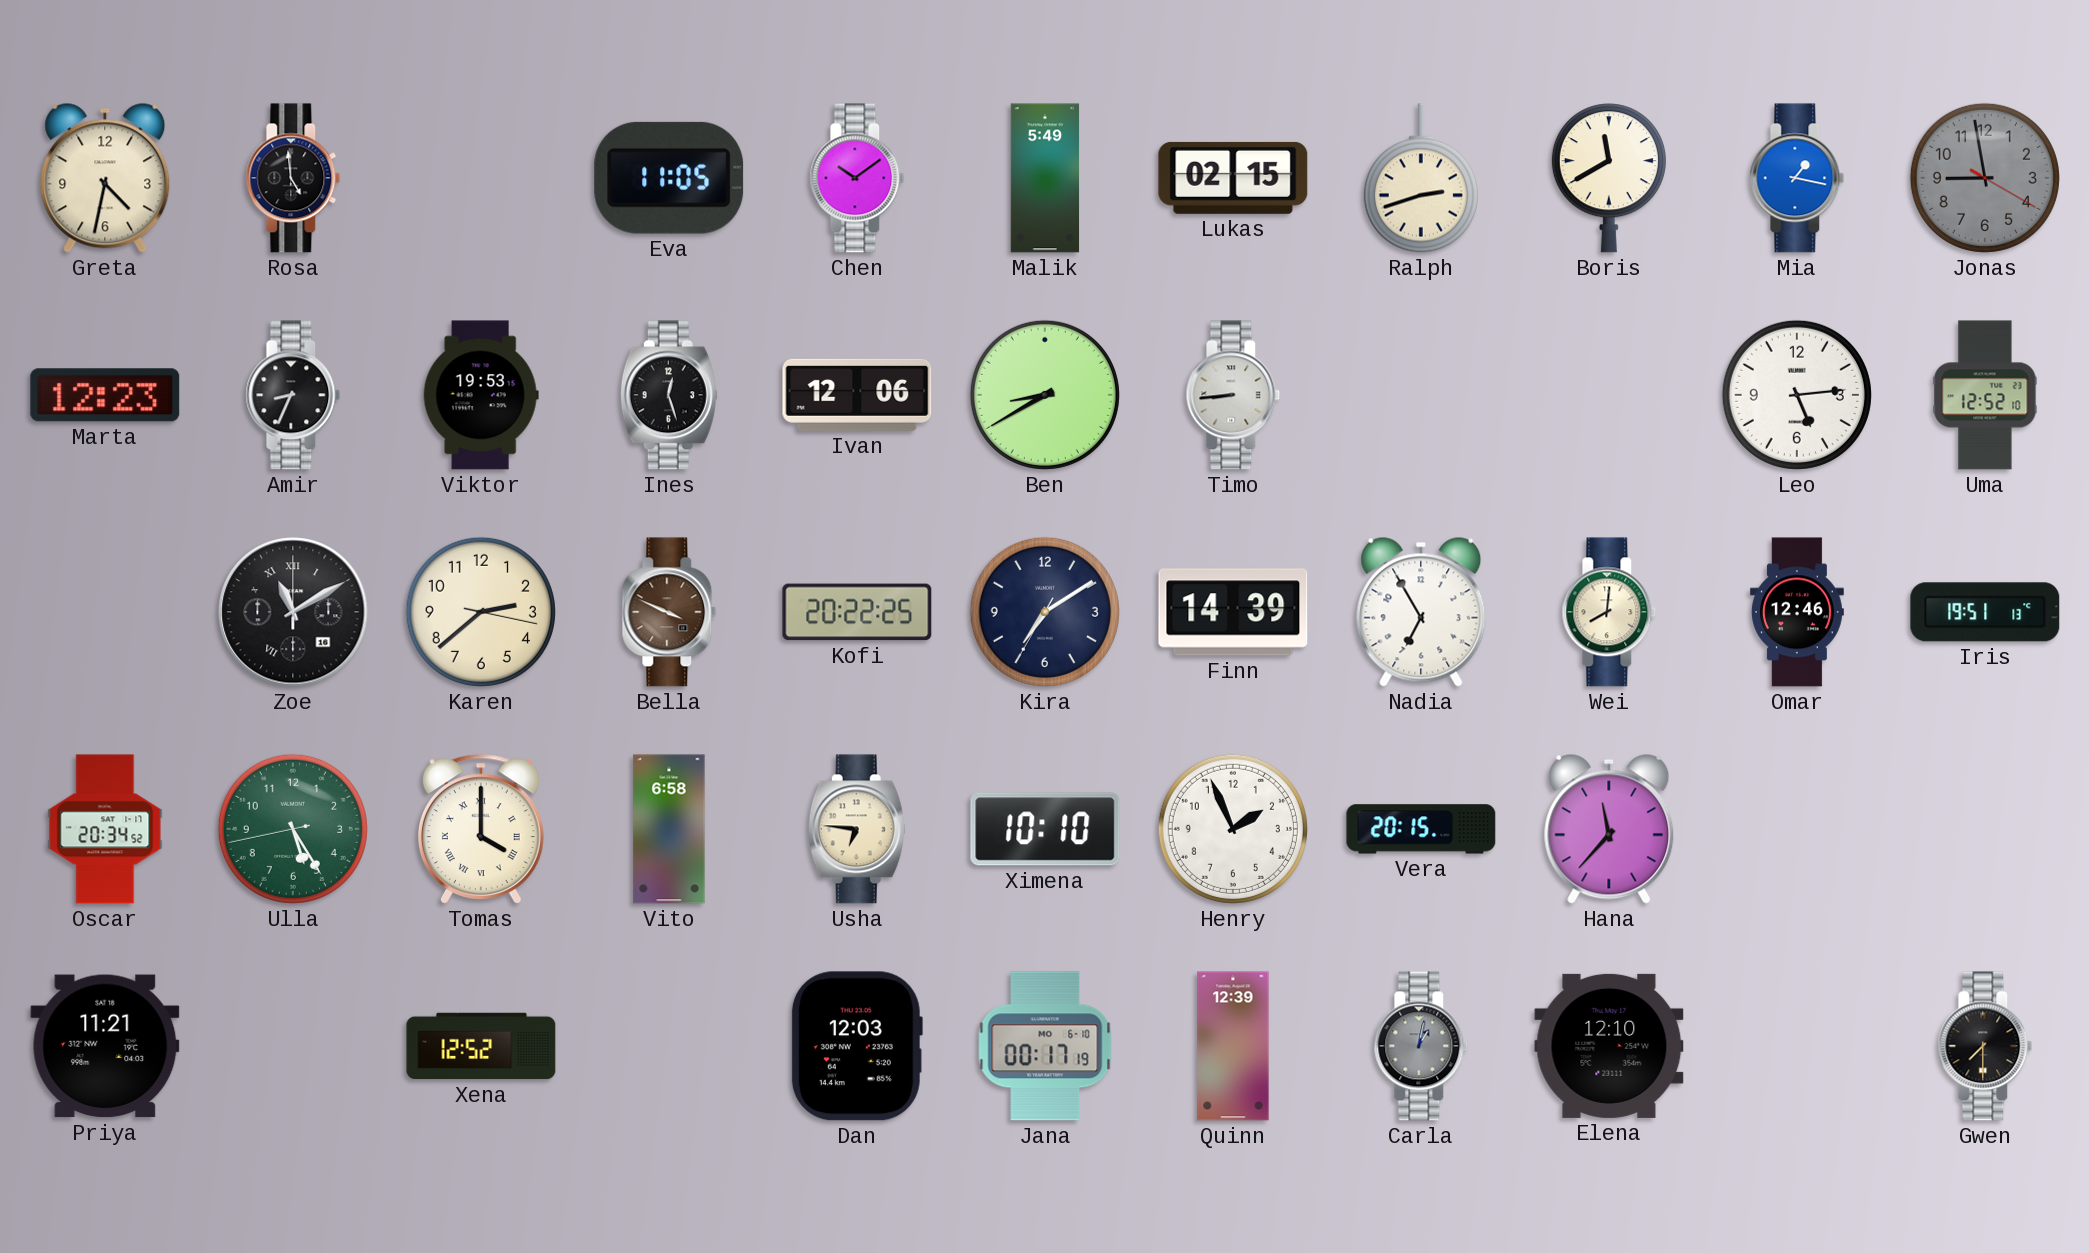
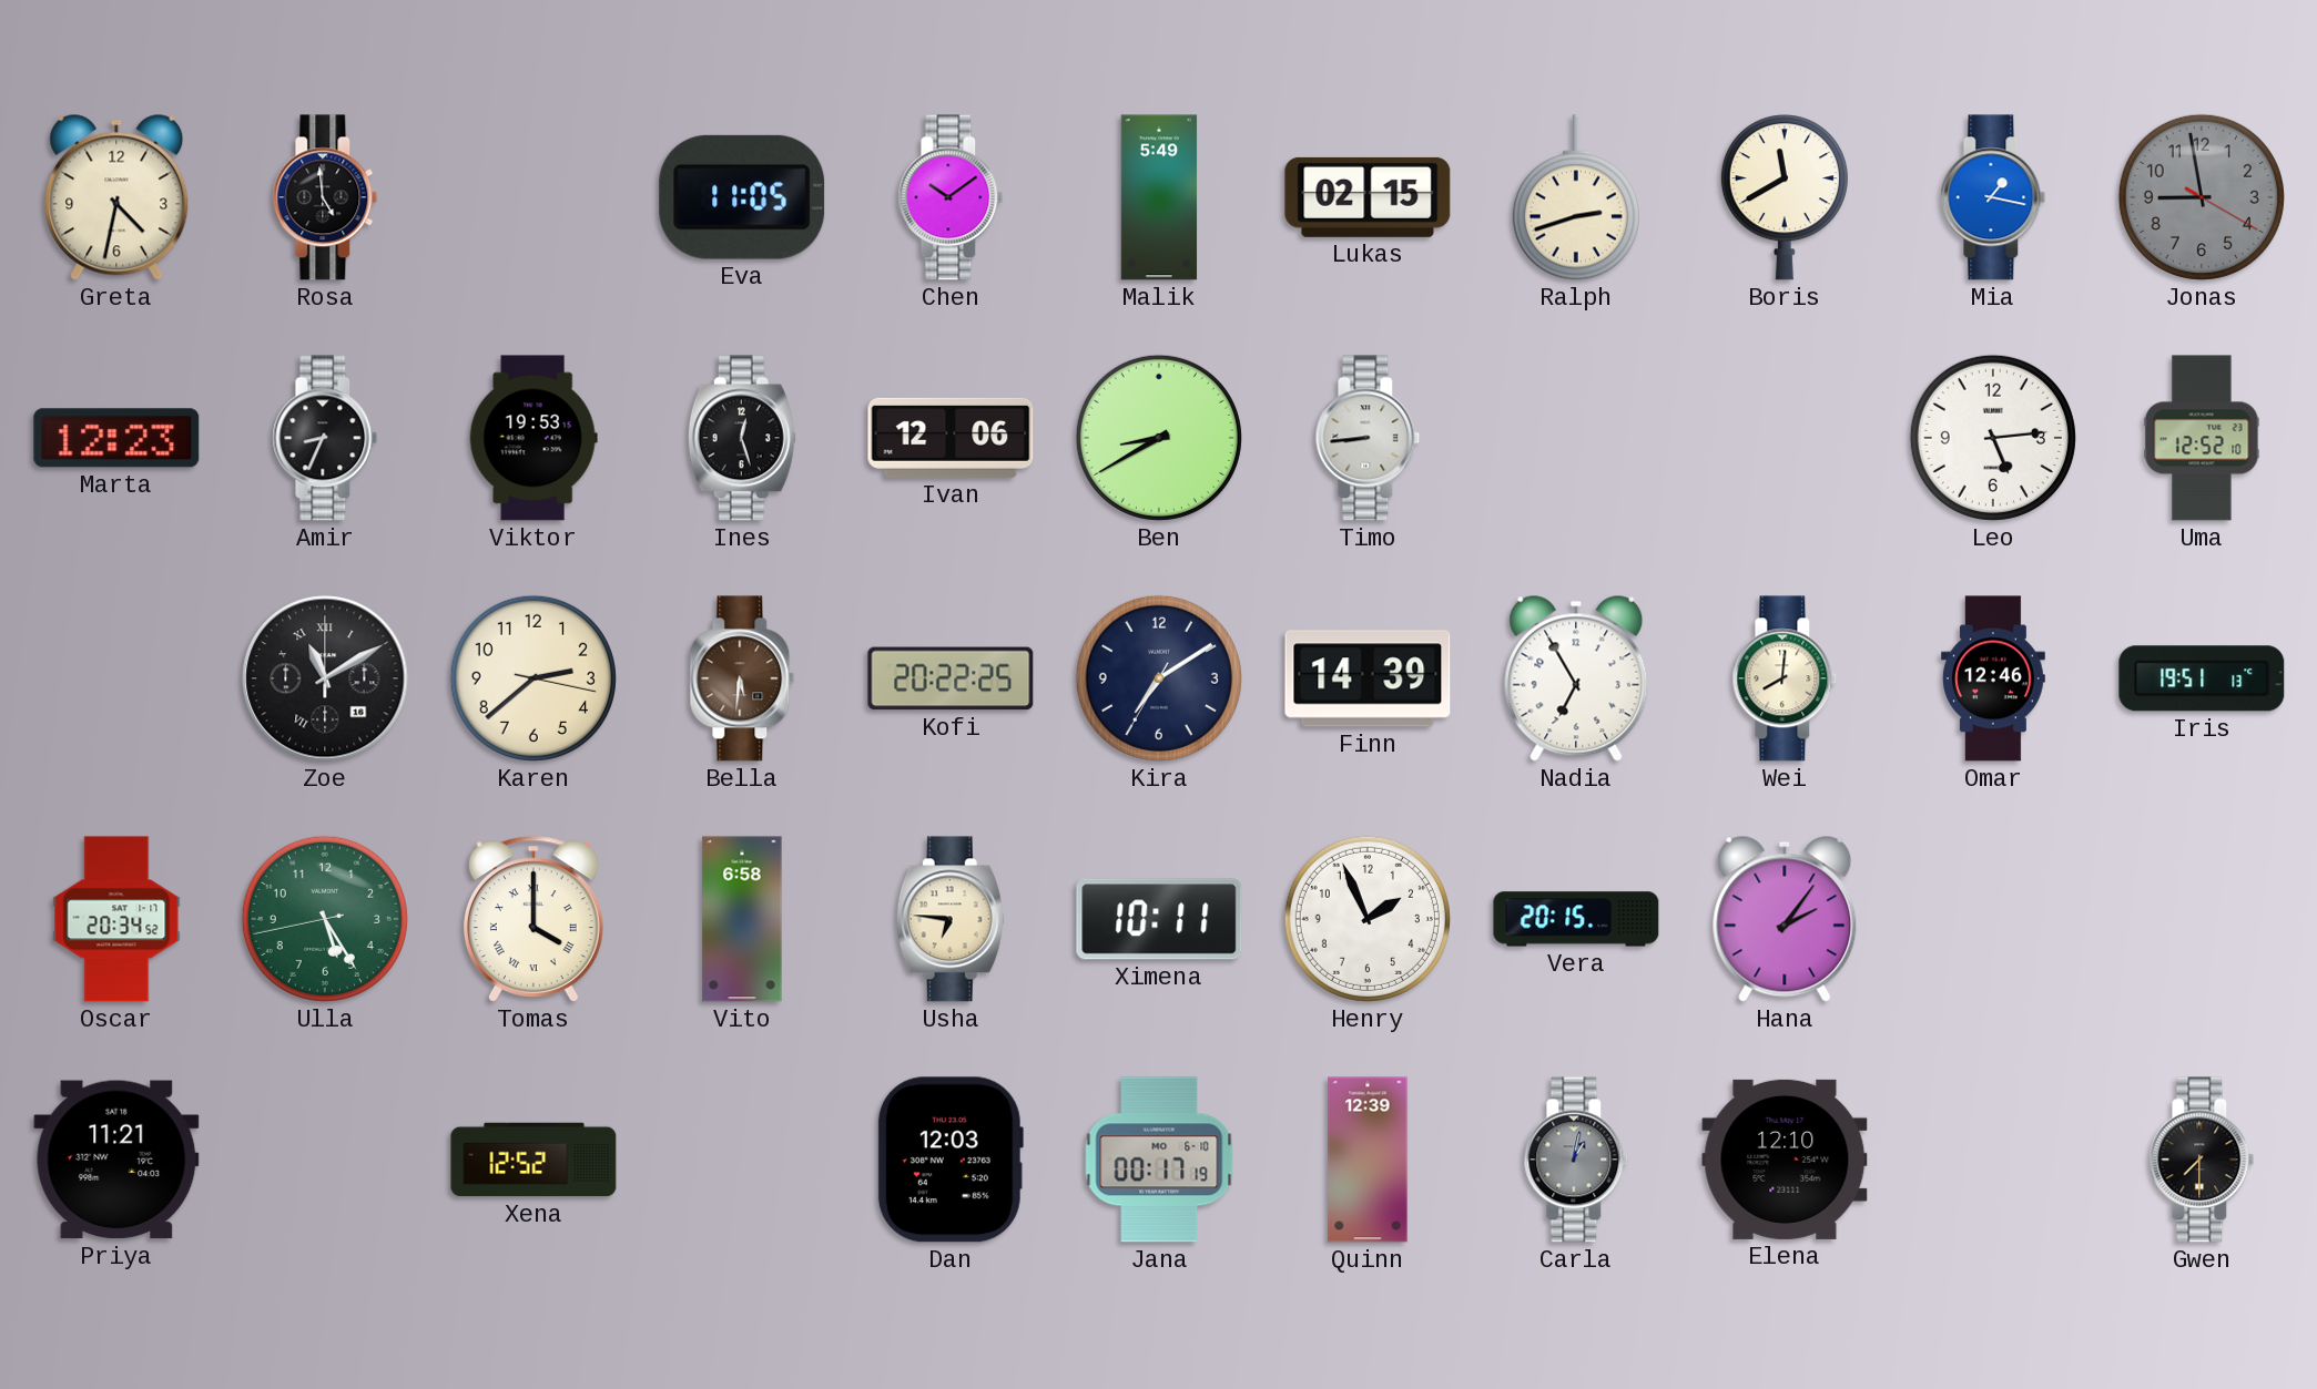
Bella: 3:49 -> 5:31
Ximena: 10:10 -> 10:11
Hana: 11:37 -> 2:06
